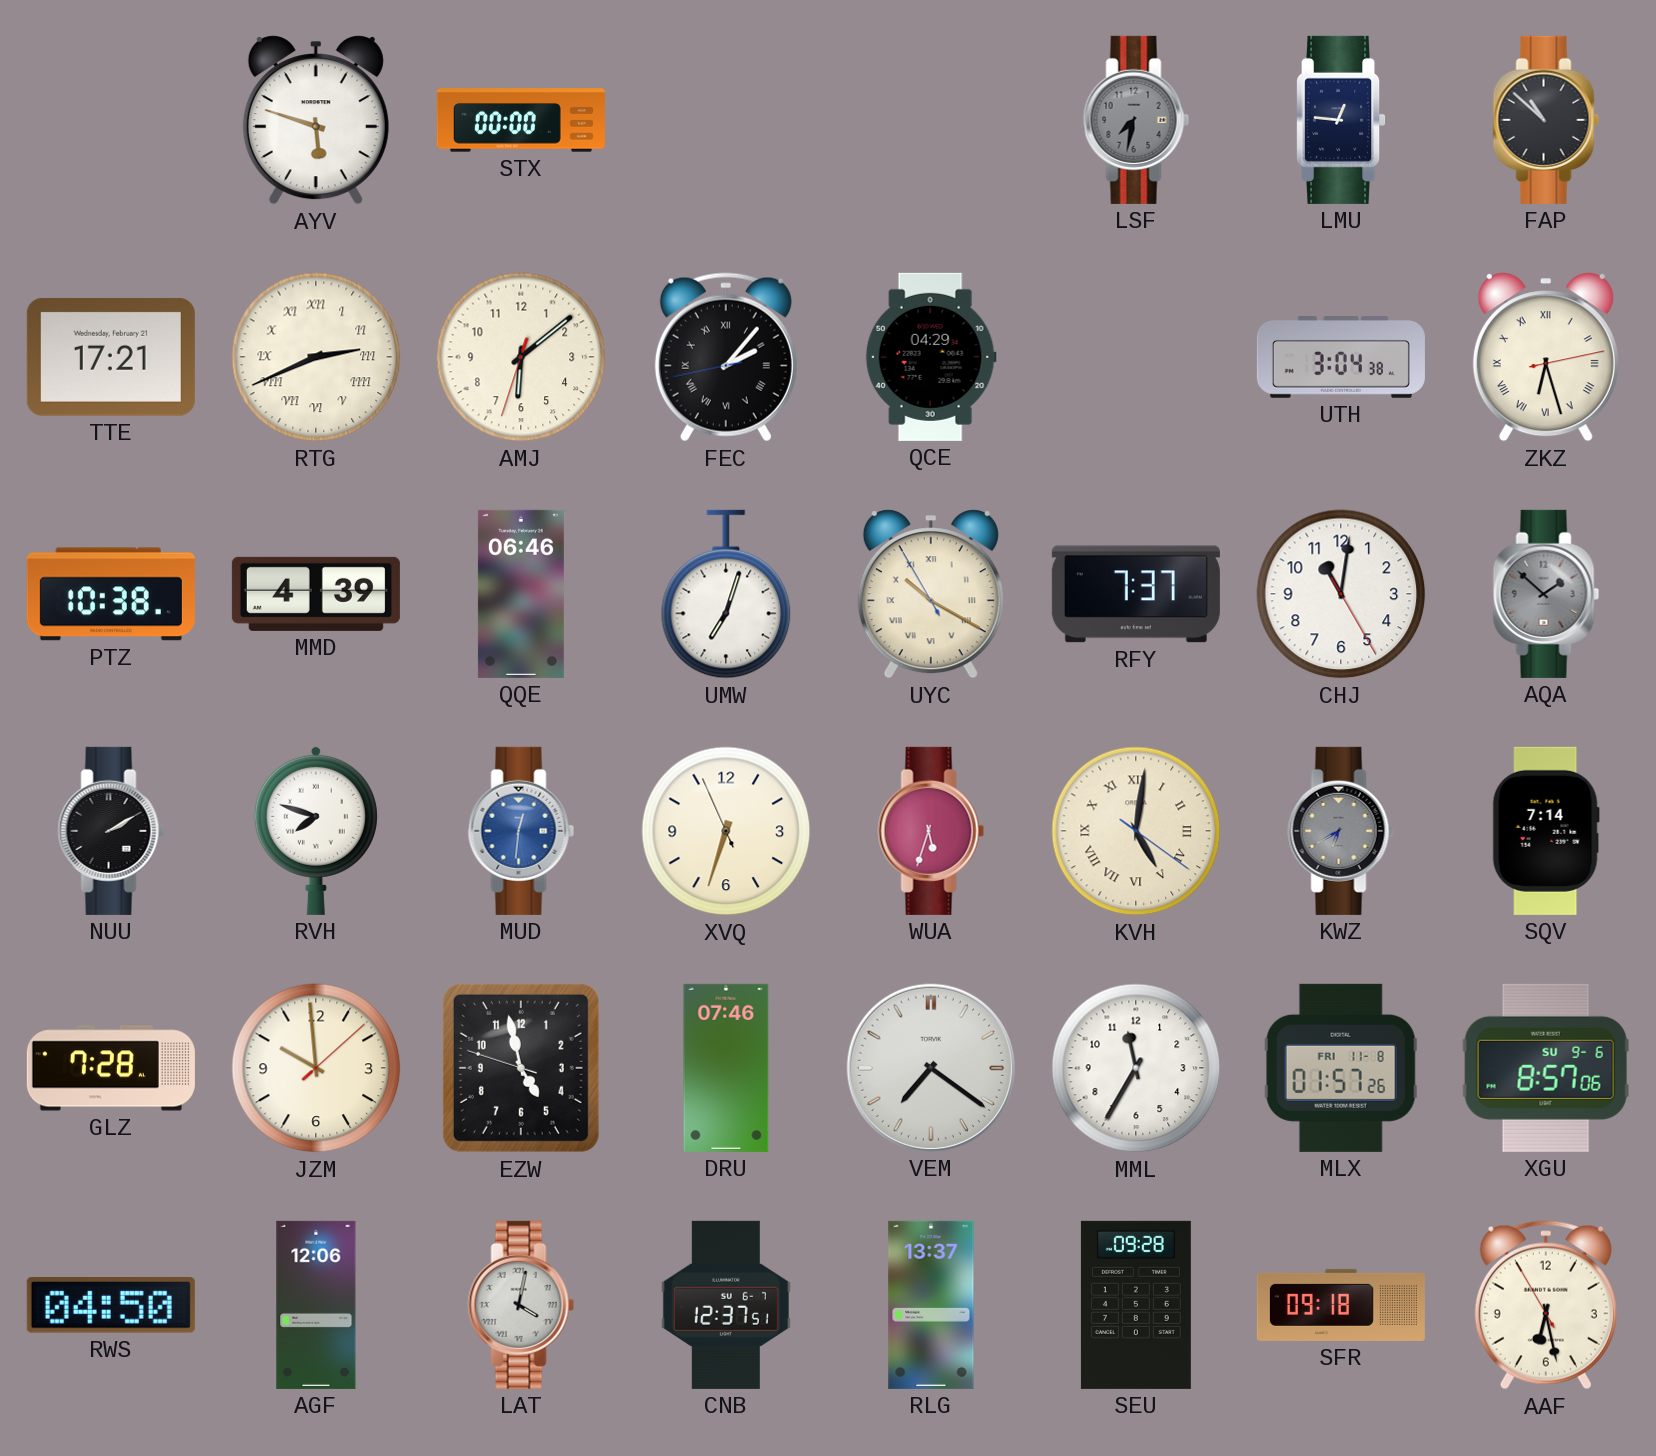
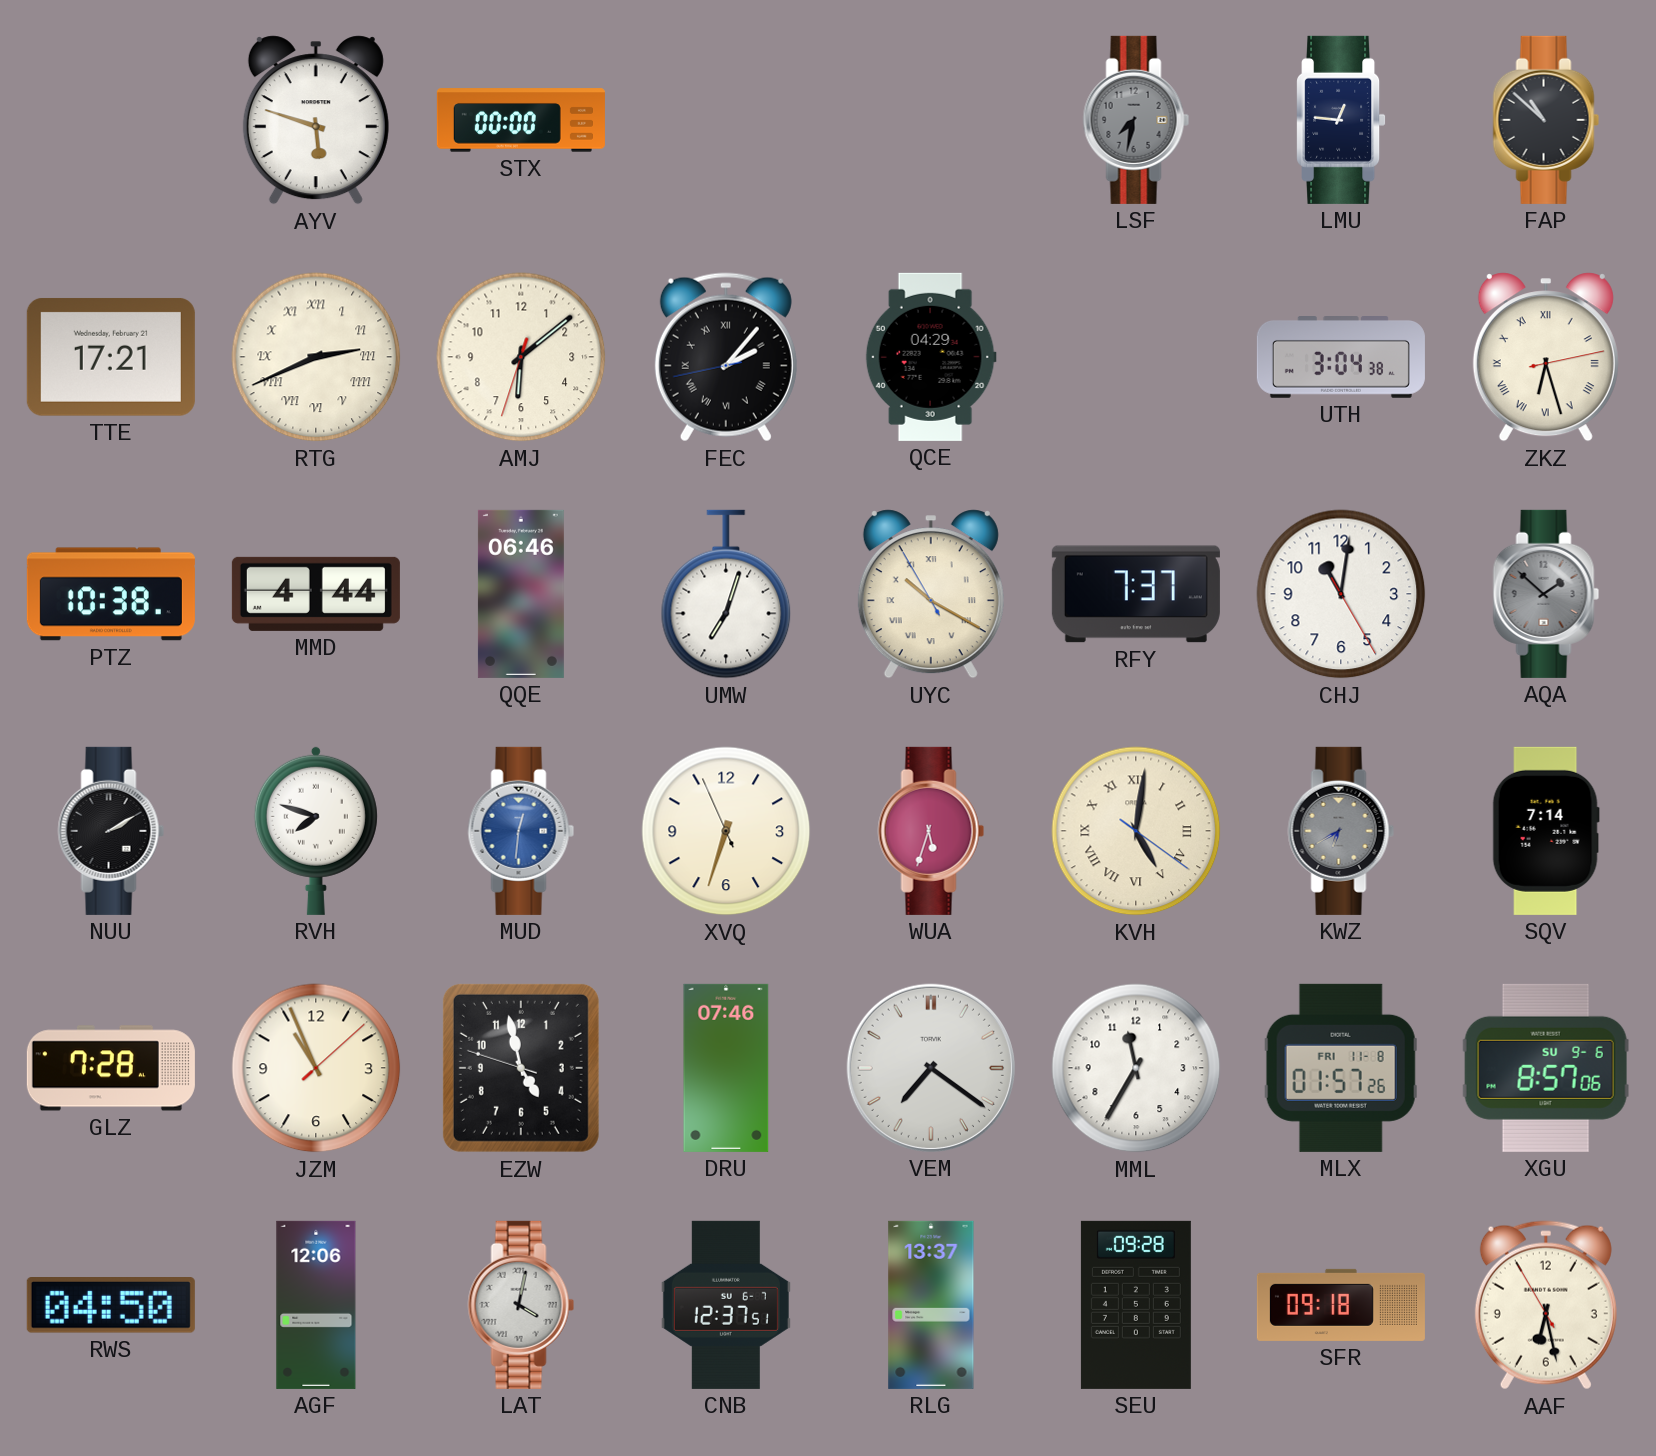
MMD: 4:39 -> 4:44
JZM: 9:59 -> 10:56
